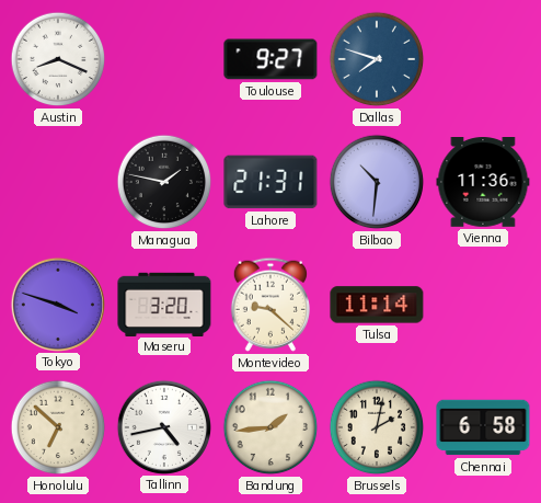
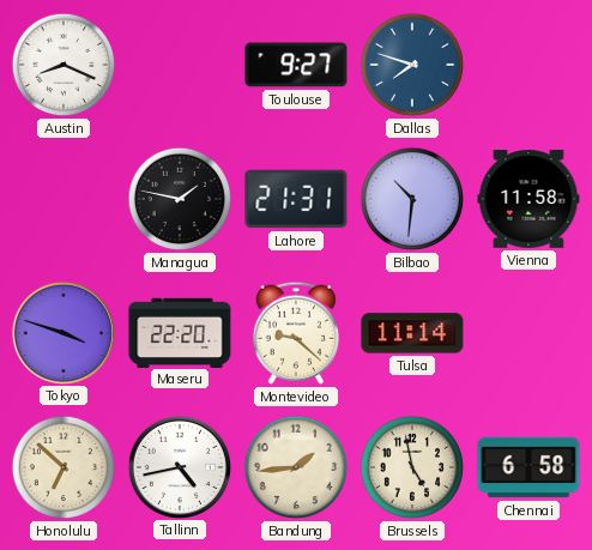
Vienna: 11:36 -> 11:58
Maseru: 3:20 -> 22:20
Brussels: 2:02 -> 4:58
